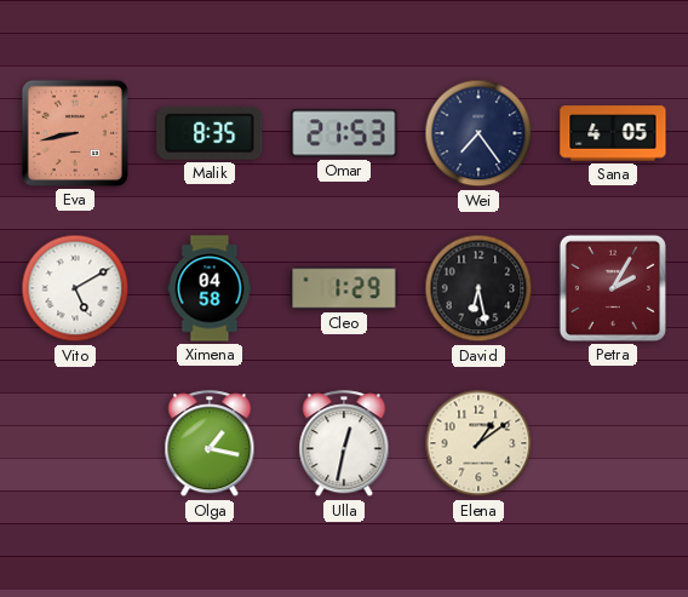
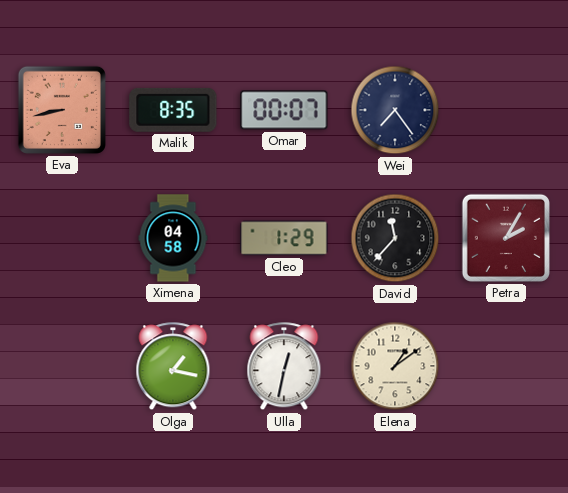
Omar: 21:53 -> 00:07
Sana: 4:05 -> none
Vito: 5:10 -> none
David: 6:28 -> 11:37
